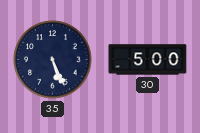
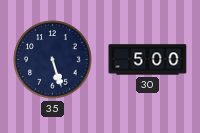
35: 5:26 -> 5:27
